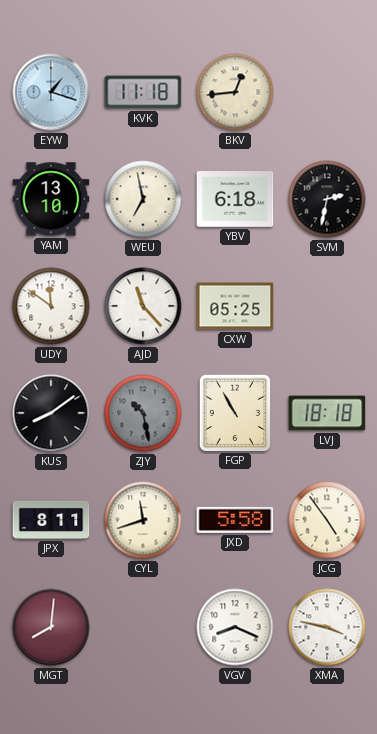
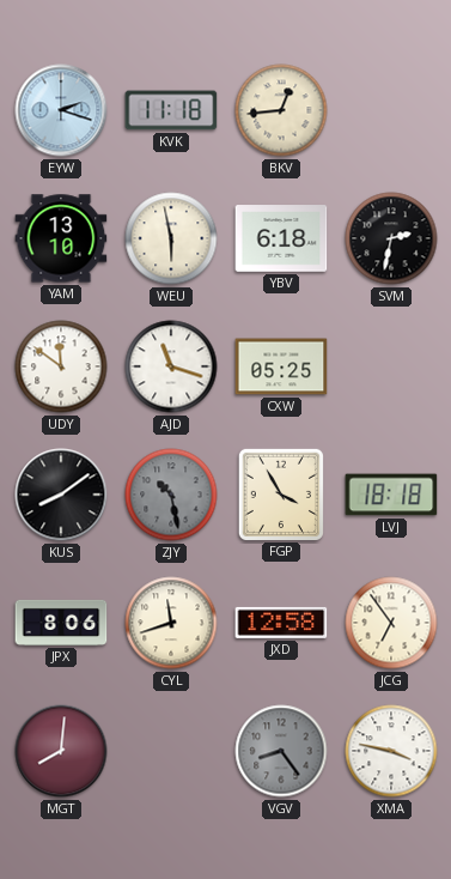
EYW: 1:18 -> 2:18
WEU: 6:58 -> 5:58
AJD: 11:23 -> 11:18
FGP: 10:55 -> 3:55
JPX: 8:11 -> 8:06
JXD: 5:58 -> 12:58
JCG: 4:54 -> 6:54
VGV: 8:19 -> 8:24
VGV dial: white -> grey
